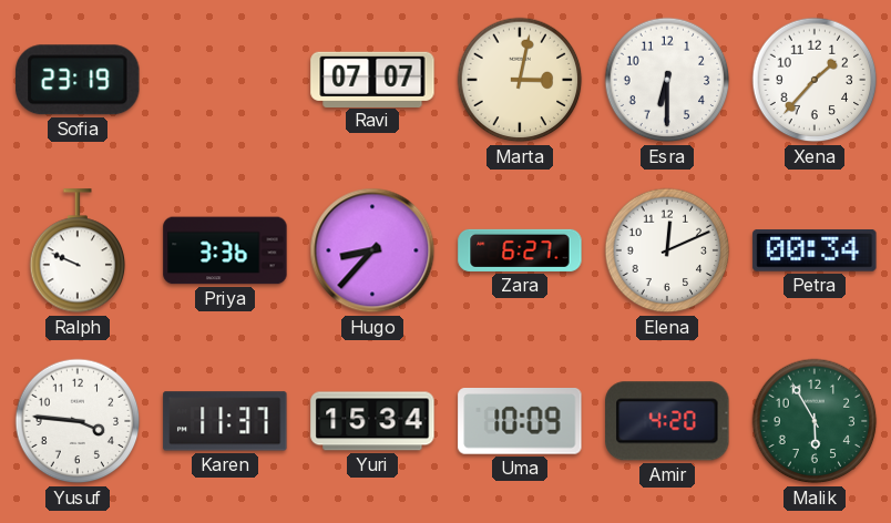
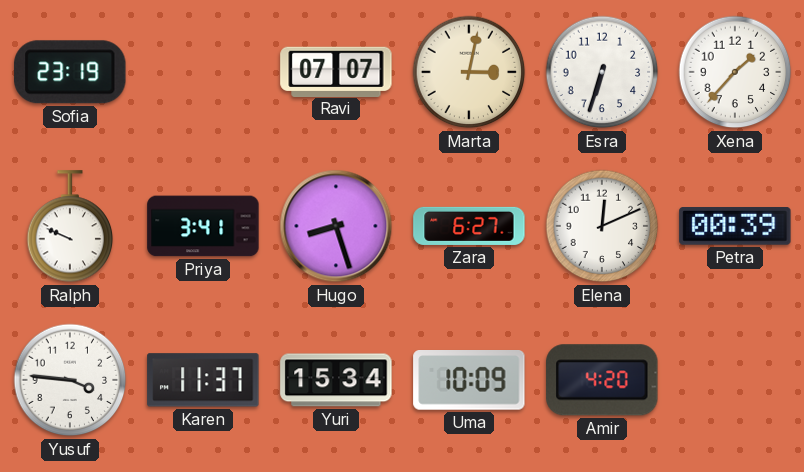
Esra: 6:30 -> 6:33
Priya: 3:36 -> 3:41
Hugo: 8:37 -> 8:27
Petra: 00:34 -> 00:39
Malik: 5:55 -> none
